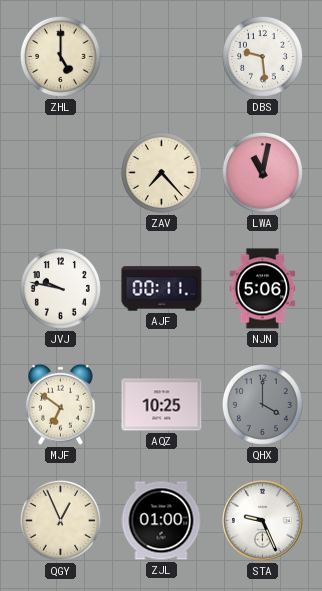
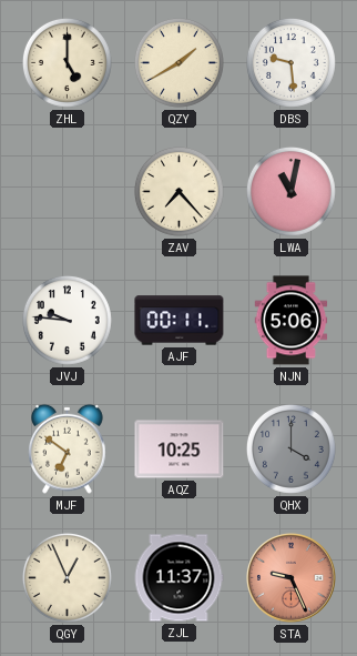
QZY: none -> 1:40
JVJ: 9:47 -> 9:46
ZJL: 01:00 -> 11:37
STA dial: white -> salmon
